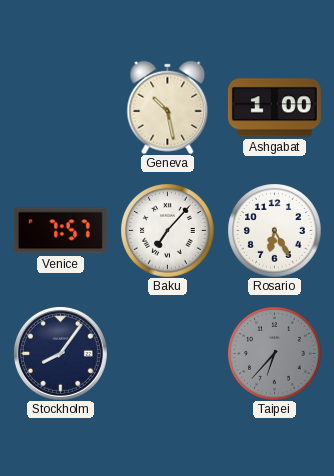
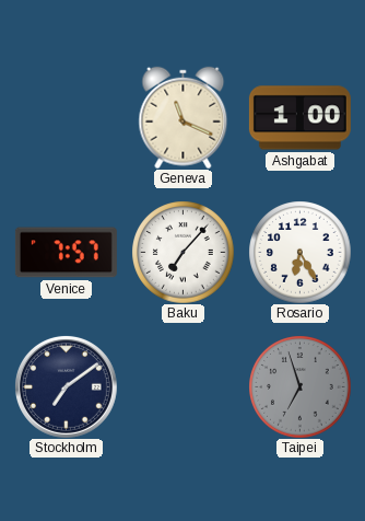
Geneva: 10:28 -> 11:19
Stockholm: 8:06 -> 7:09
Taipei: 6:37 -> 6:57
